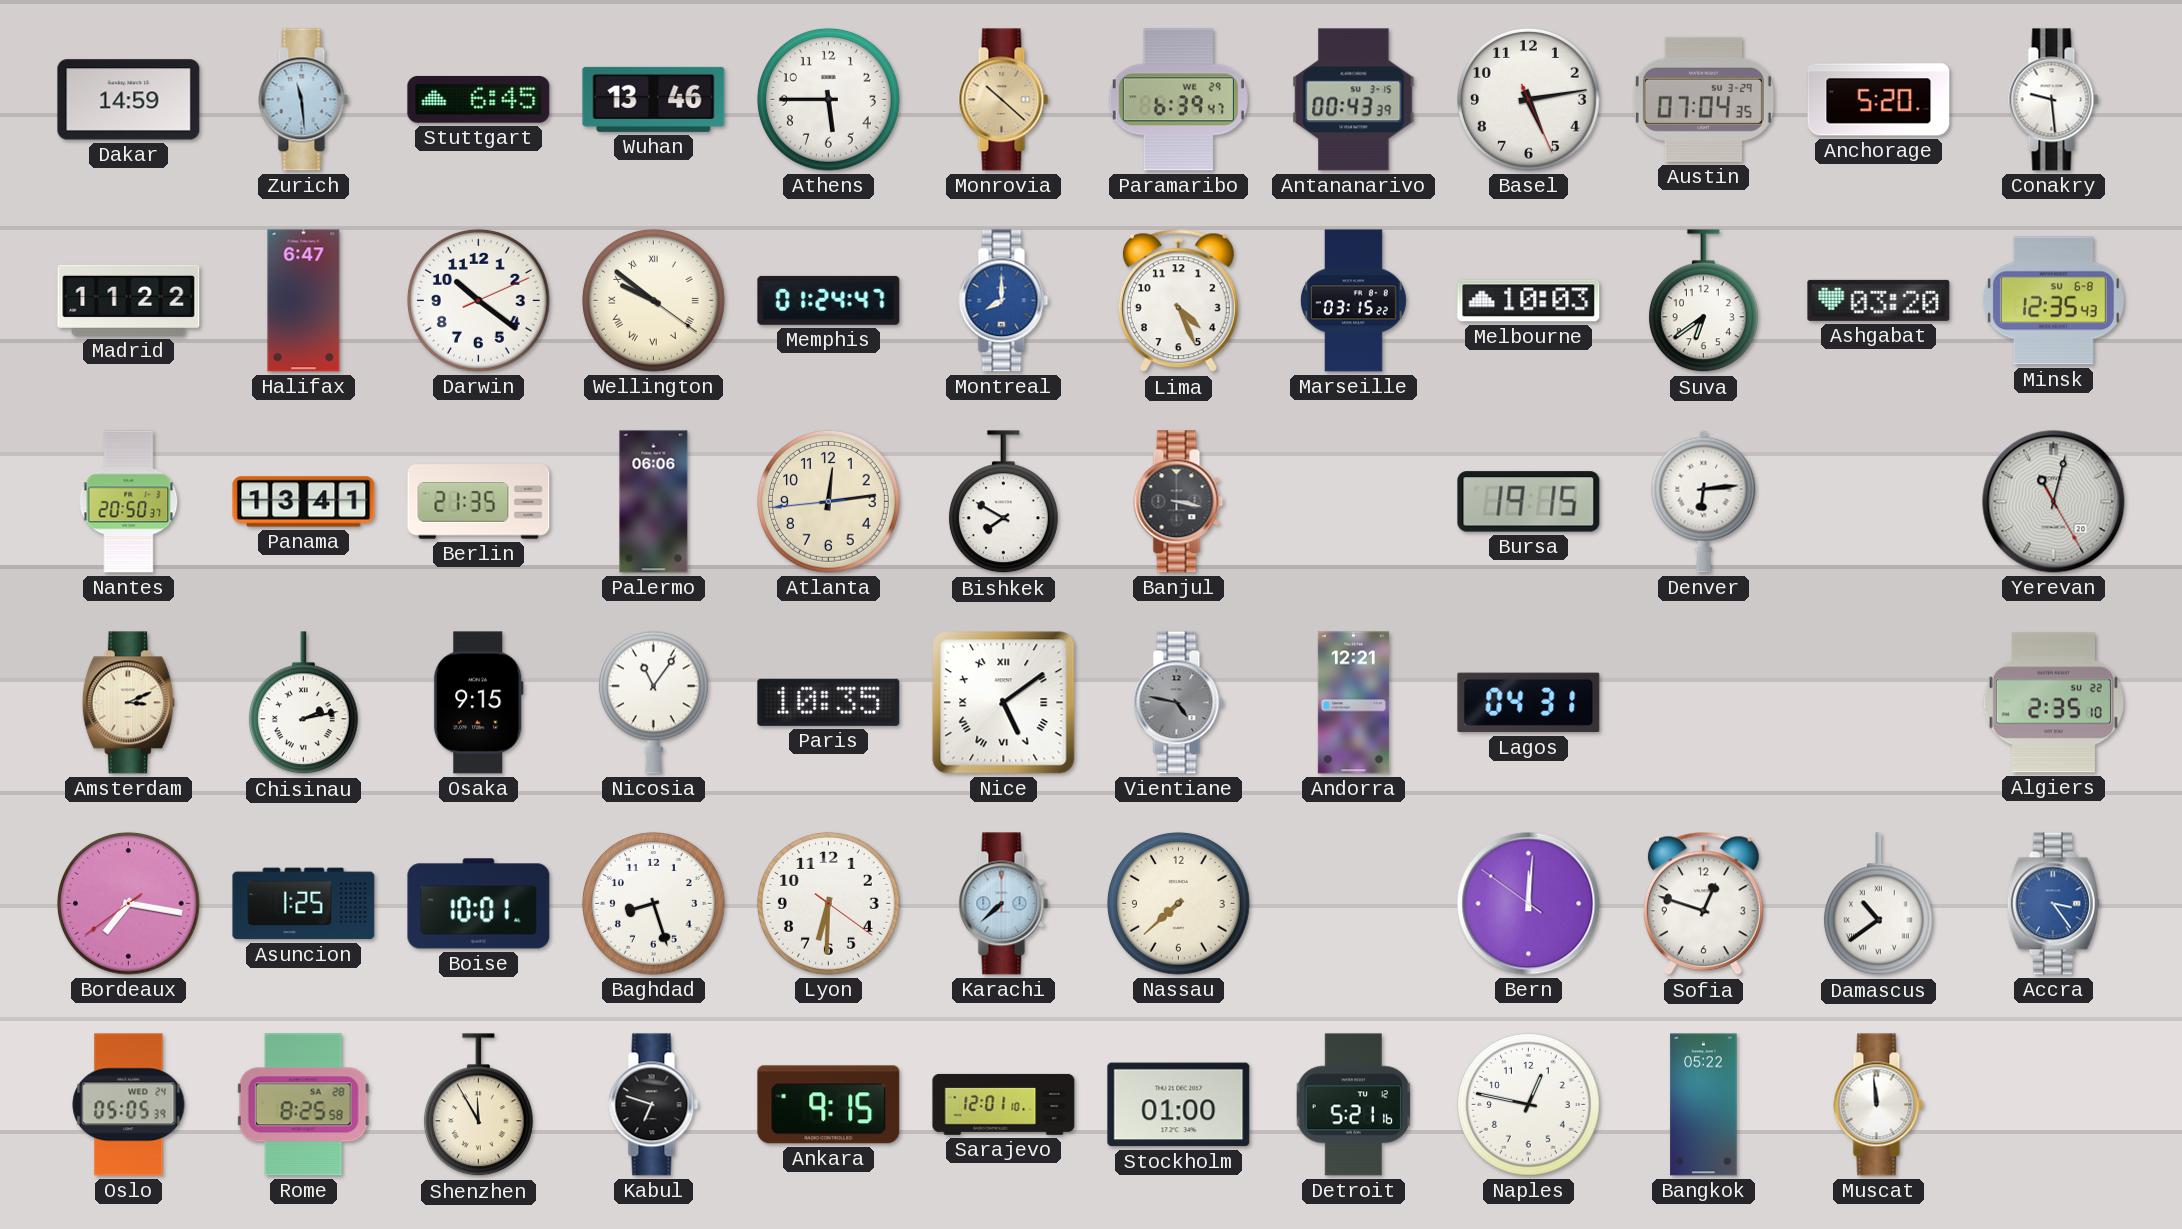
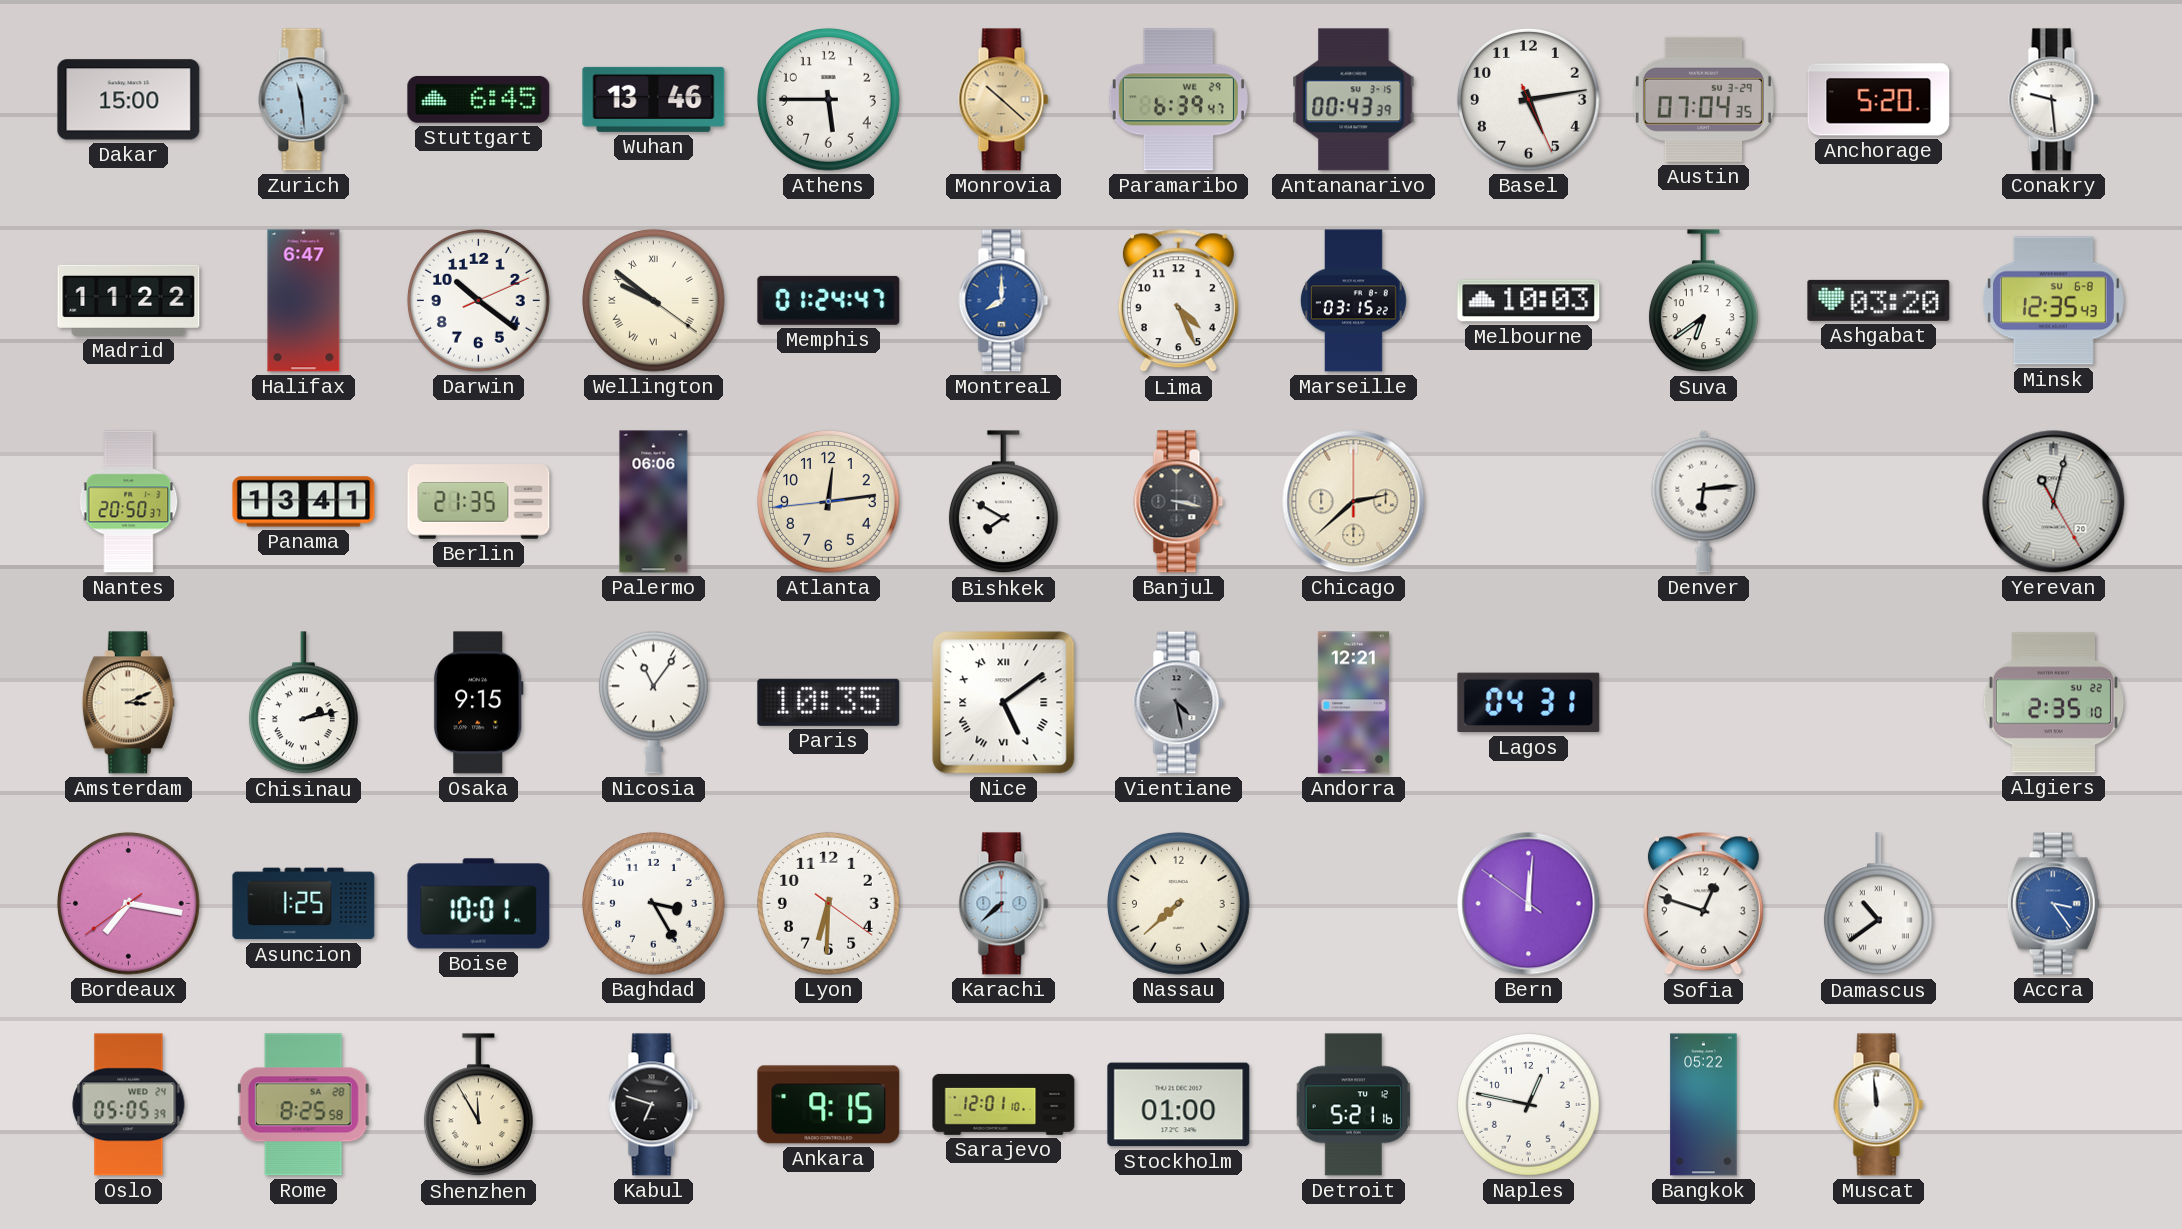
Dakar: 14:59 -> 15:00
Chicago: none -> 2:38
Bursa: 19:15 -> none
Vientiane: 4:47 -> 4:28
Baghdad: 8:27 -> 3:25
